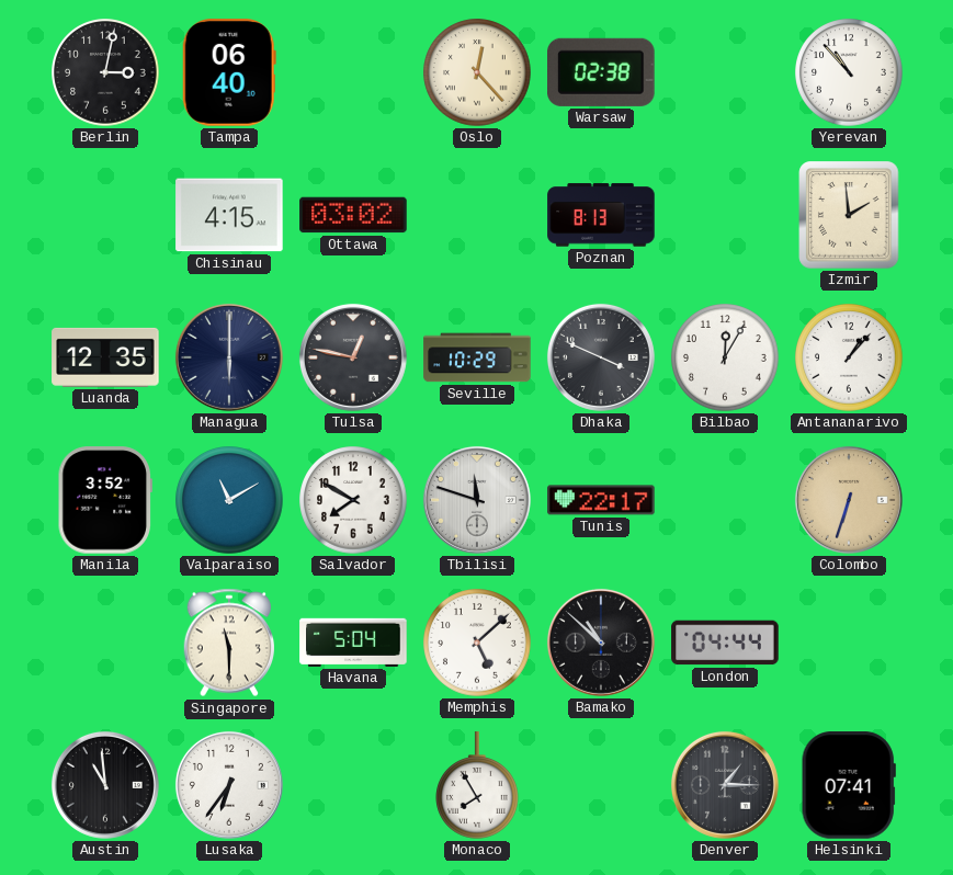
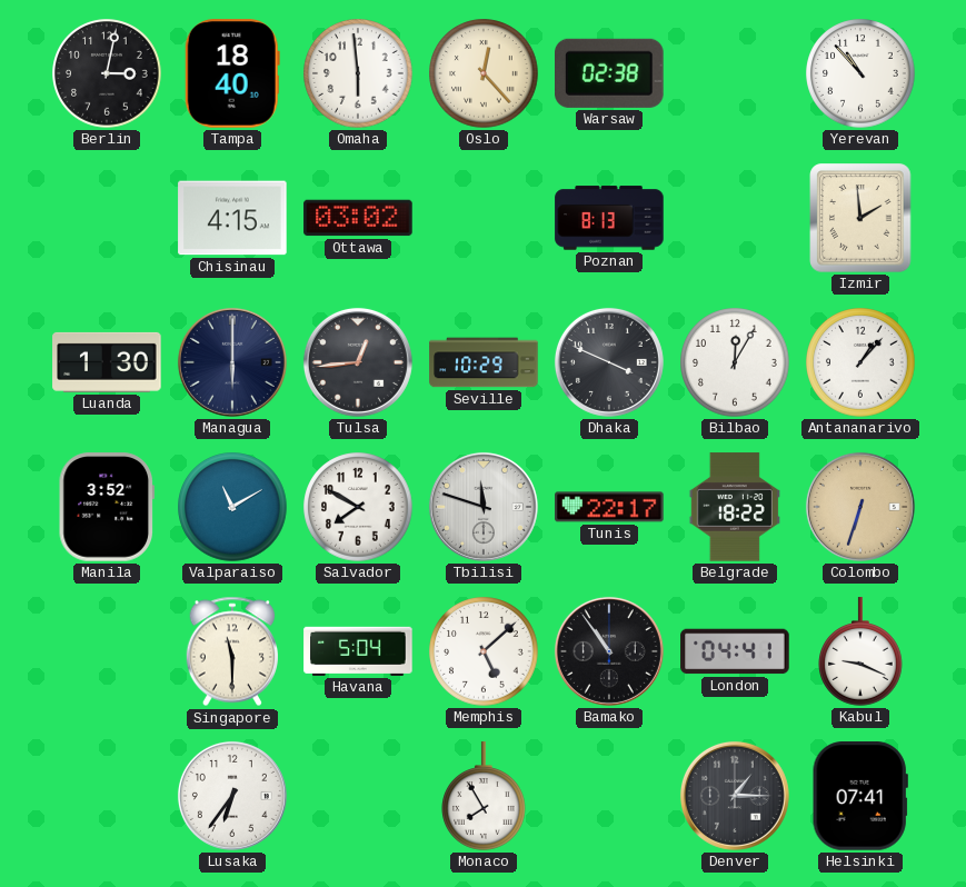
Tampa: 06:40 -> 18:40
Omaha: none -> 5:59
Luanda: 12:35 -> 1:30
Tulsa: 12:47 -> 12:44
Belgrade: none -> 18:22
Bamako: 10:52 -> 10:54
London: 04:44 -> 04:41
Kabul: none -> 9:19
Austin: 10:59 -> none
